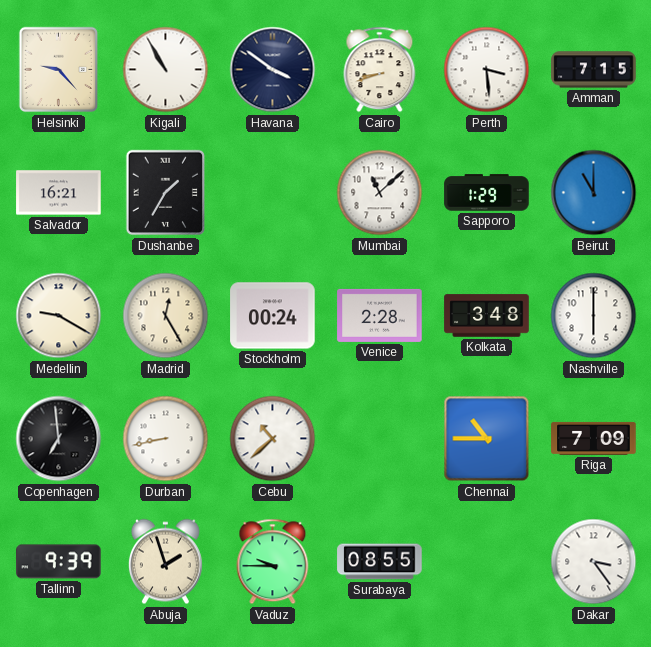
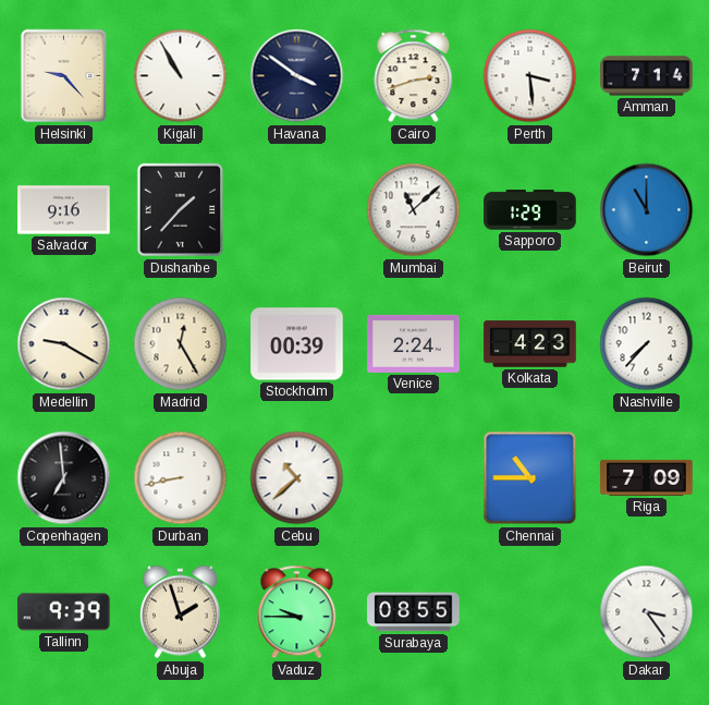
Cairo: 8:42 -> 2:42
Amman: 7:15 -> 7:14
Salvador: 16:21 -> 9:16
Dushanbe: 1:35 -> 1:37
Stockholm: 00:24 -> 00:39
Venice: 2:28 -> 2:24
Kolkata: 3:48 -> 4:23
Nashville: 6:00 -> 7:37
